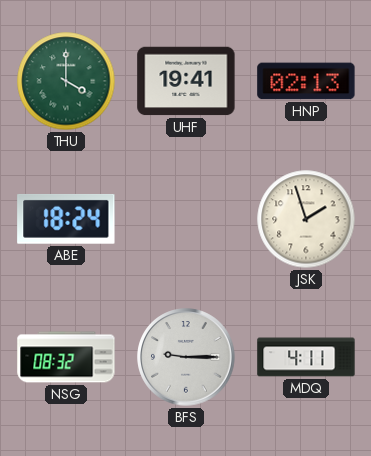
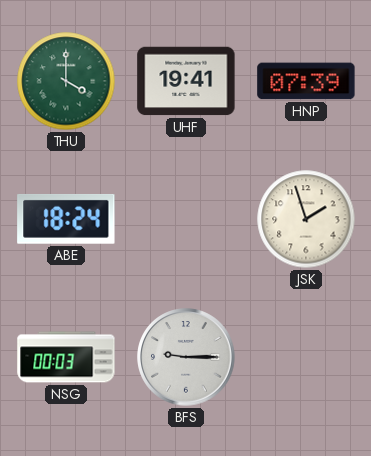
HNP: 02:13 -> 07:39
NSG: 08:32 -> 00:03
MDQ: 4:11 -> none
